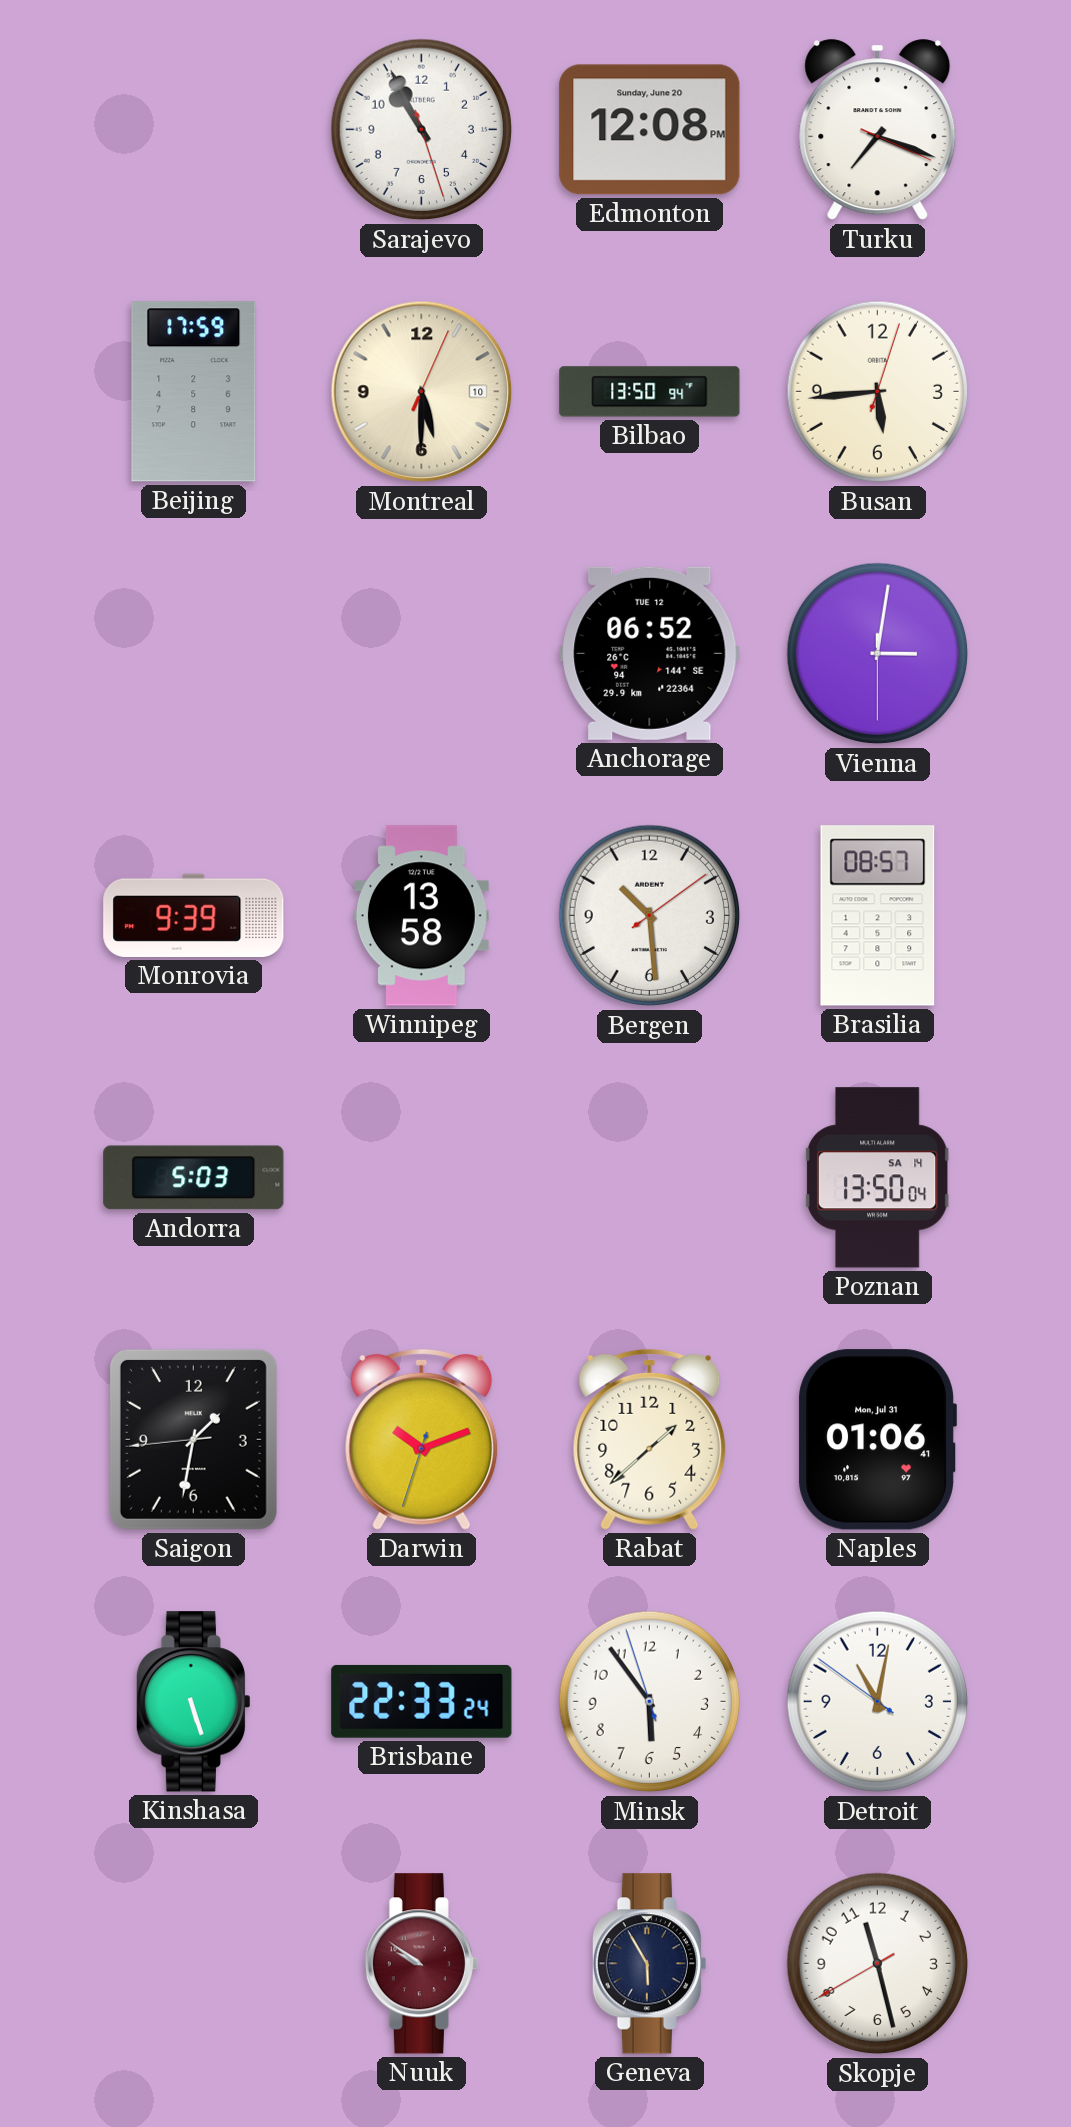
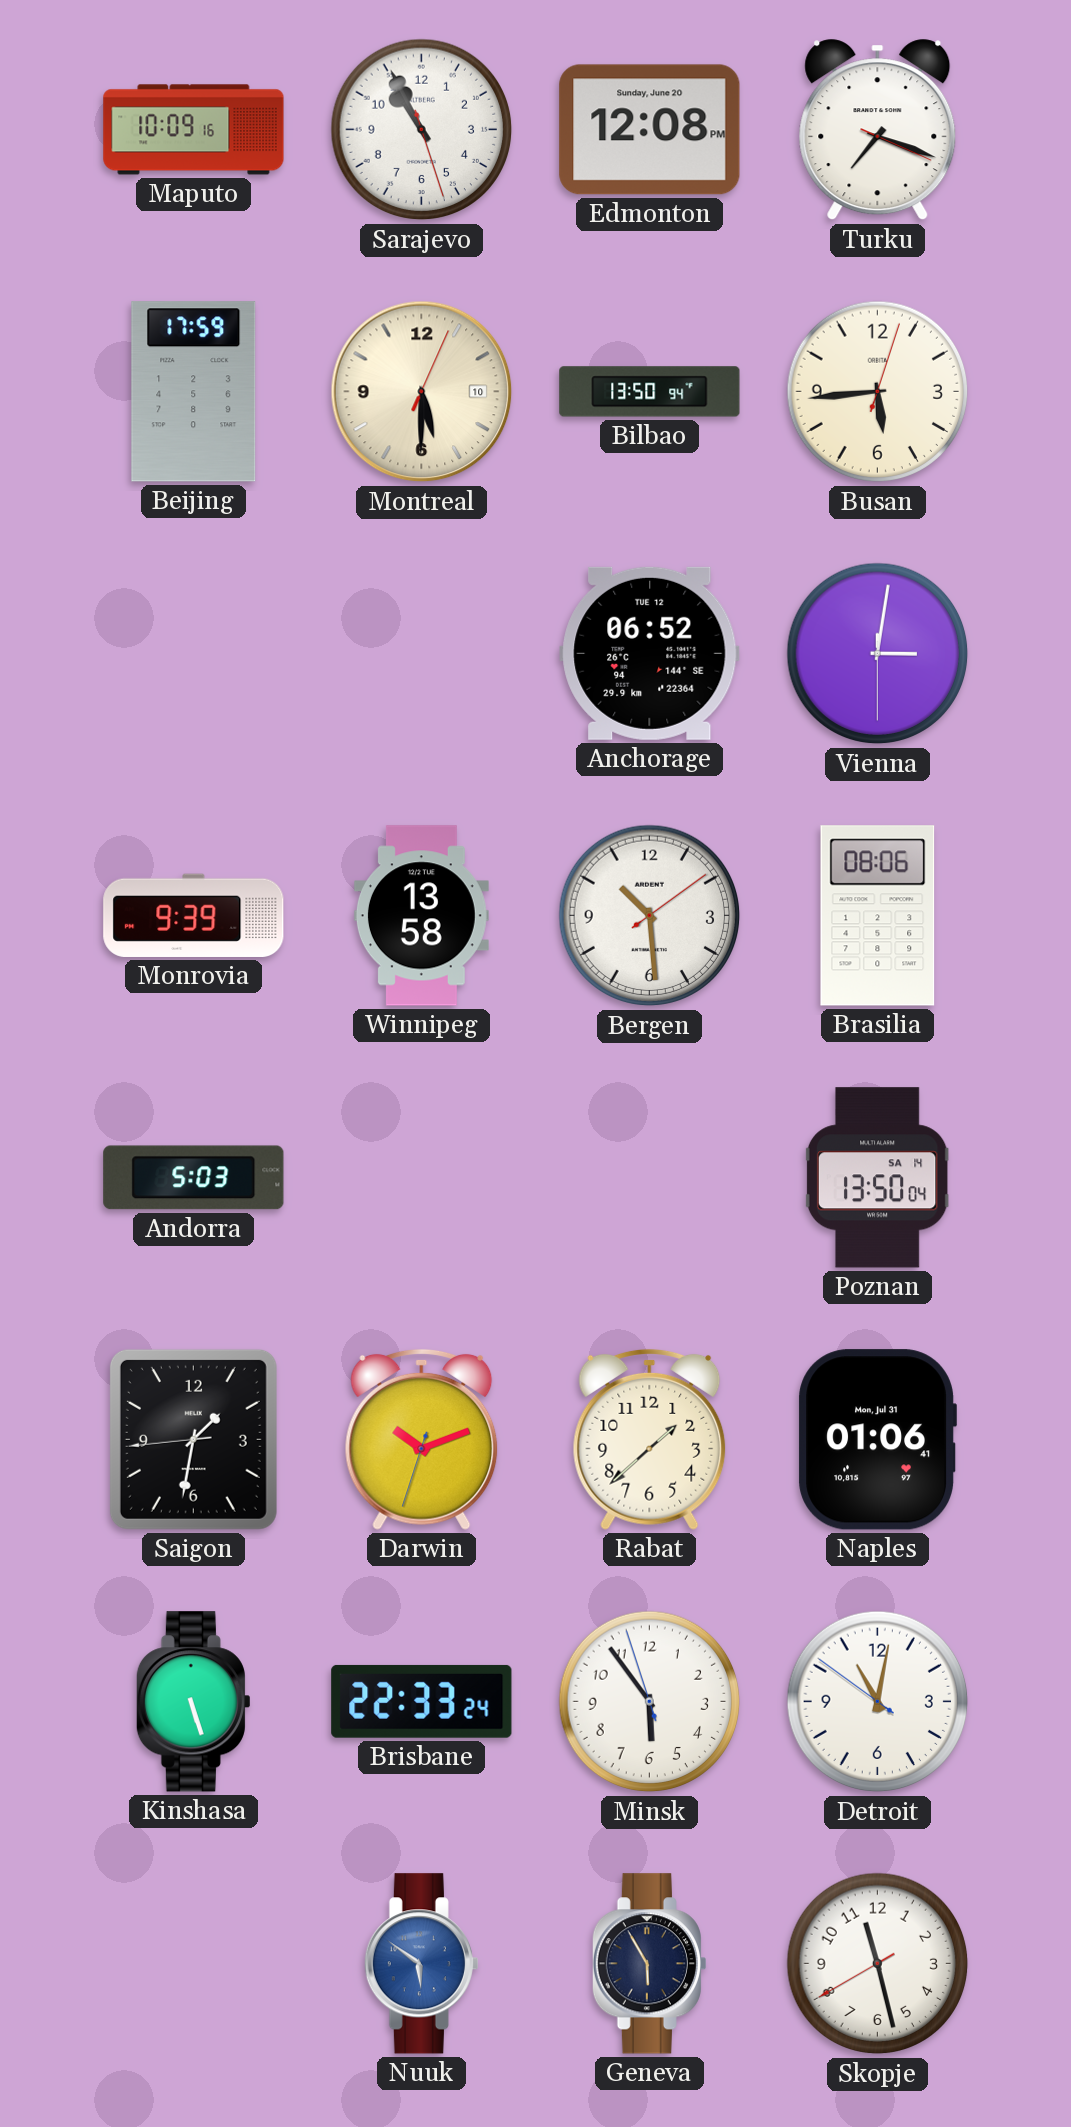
Maputo: none -> 10:09
Brasilia: 08:57 -> 08:06
Nuuk: 9:51 -> 5:51
Nuuk dial: burgundy -> blue
